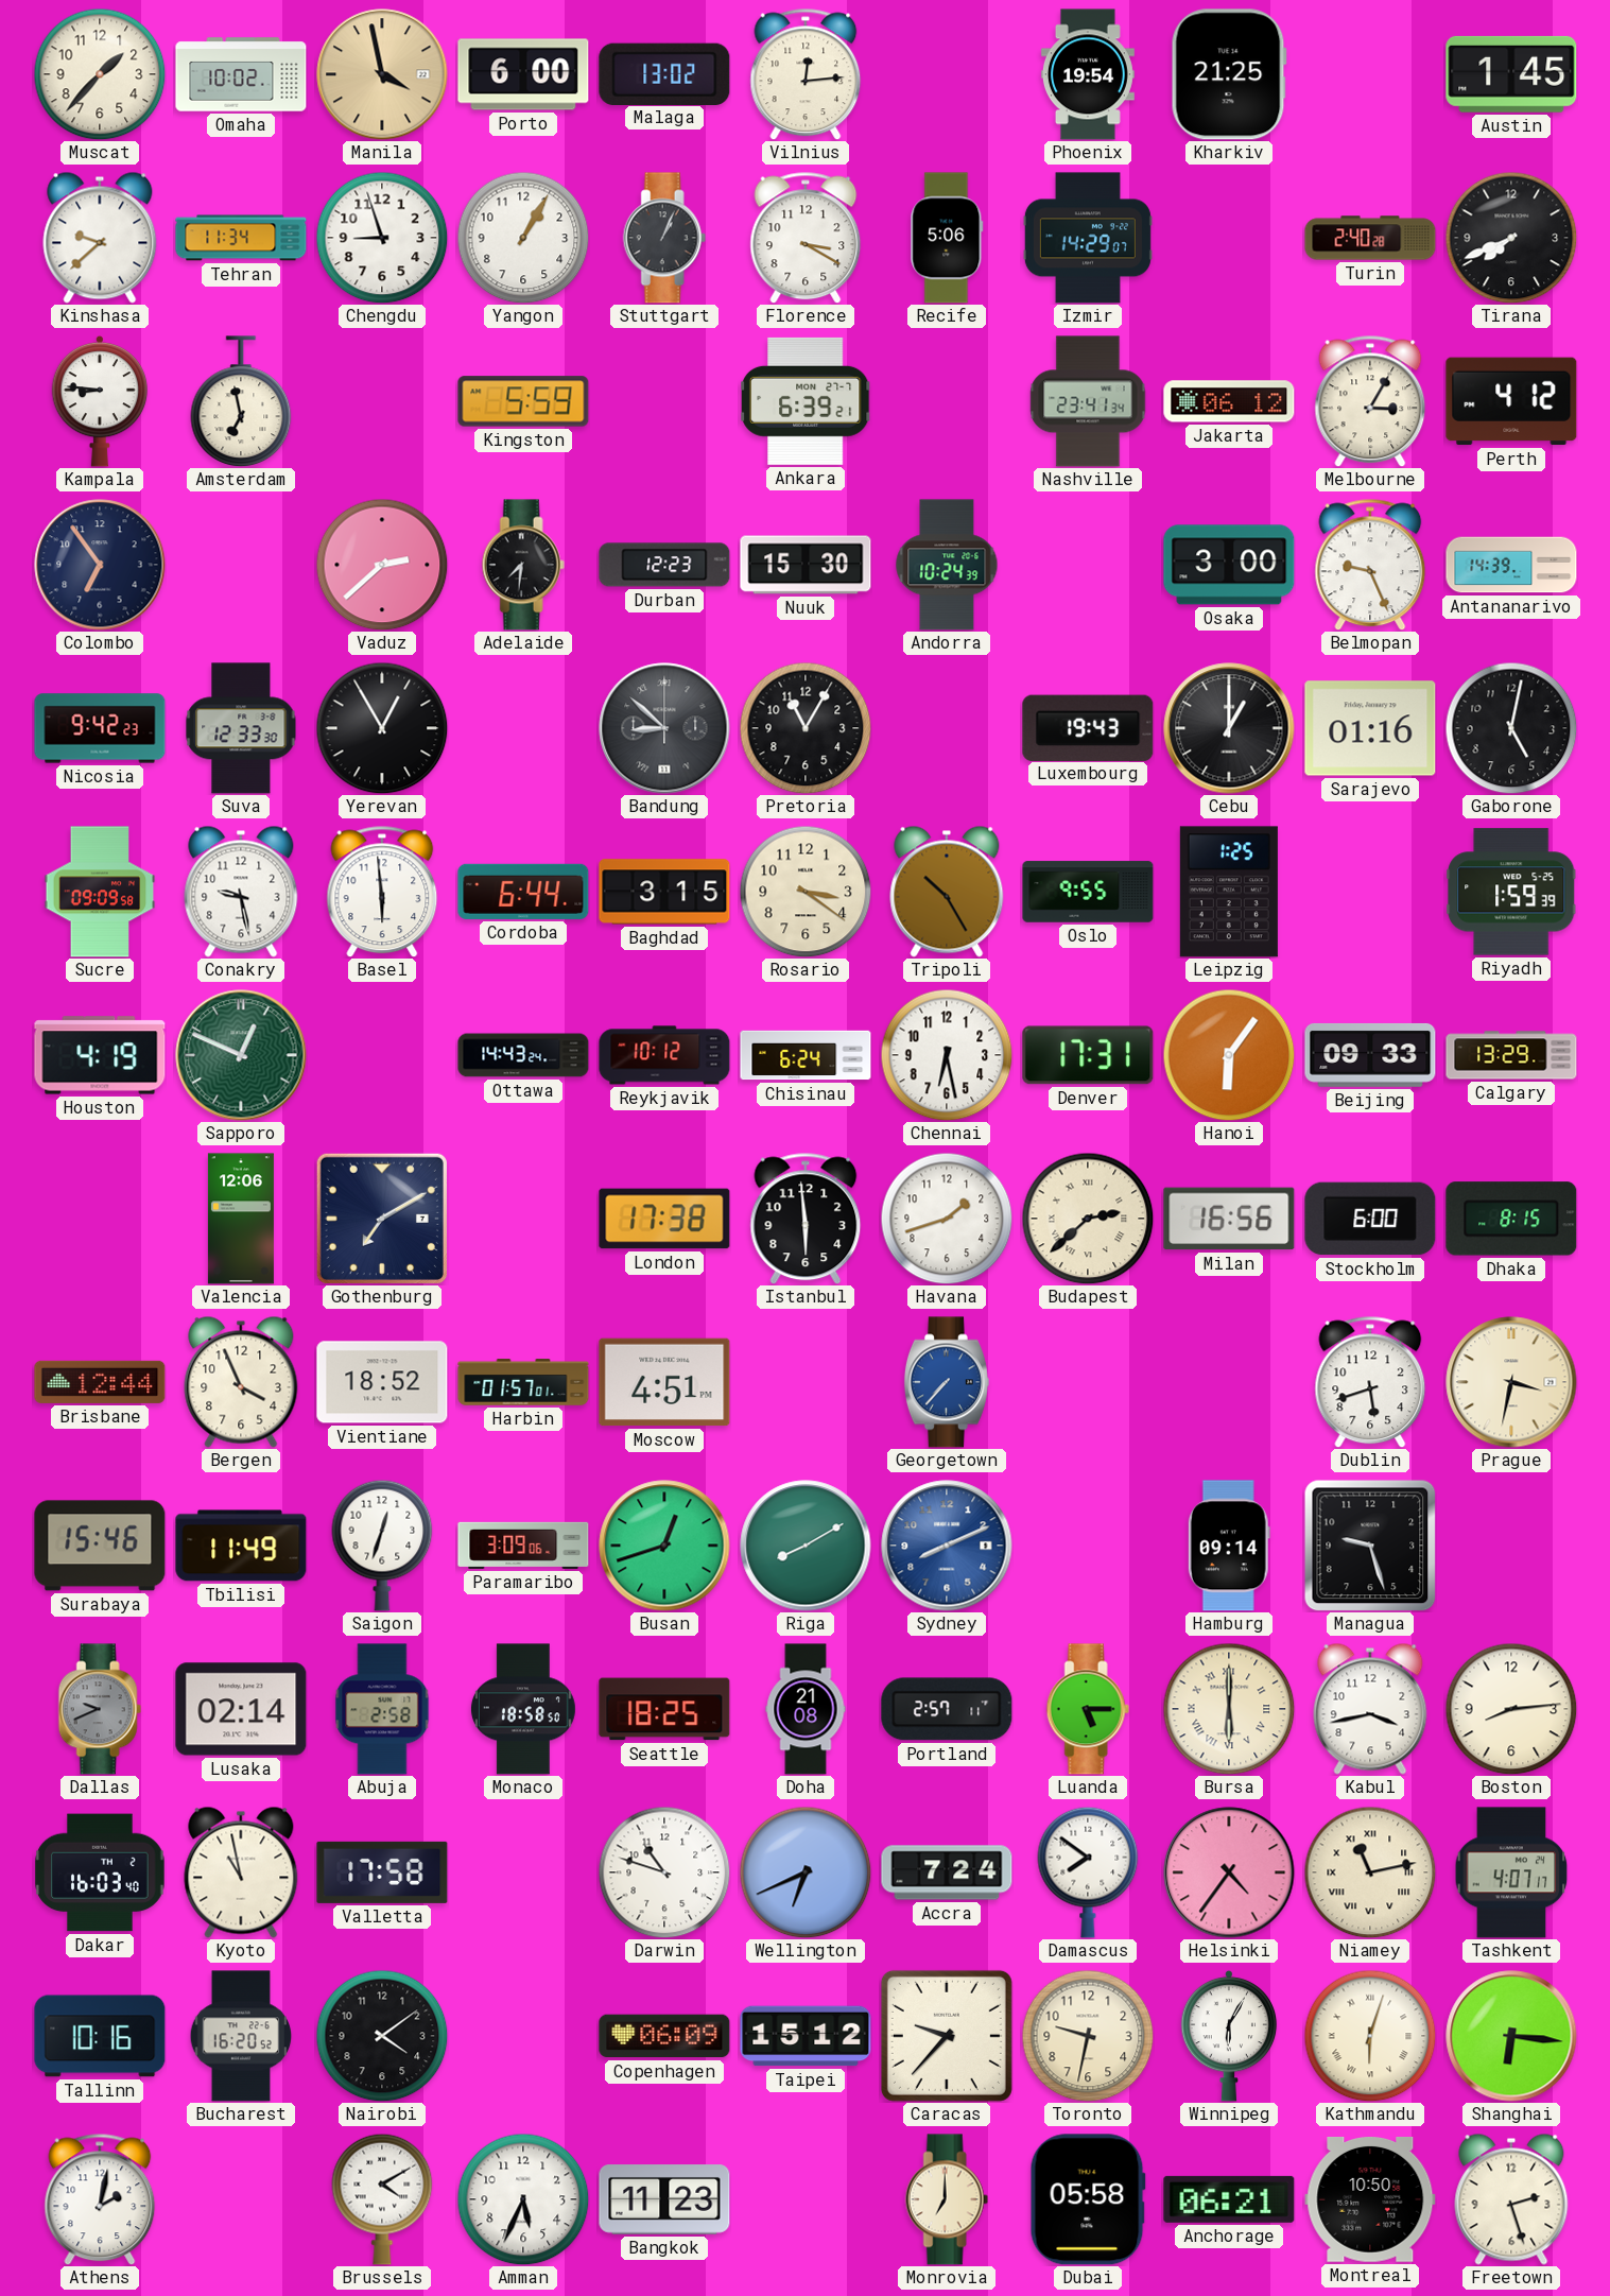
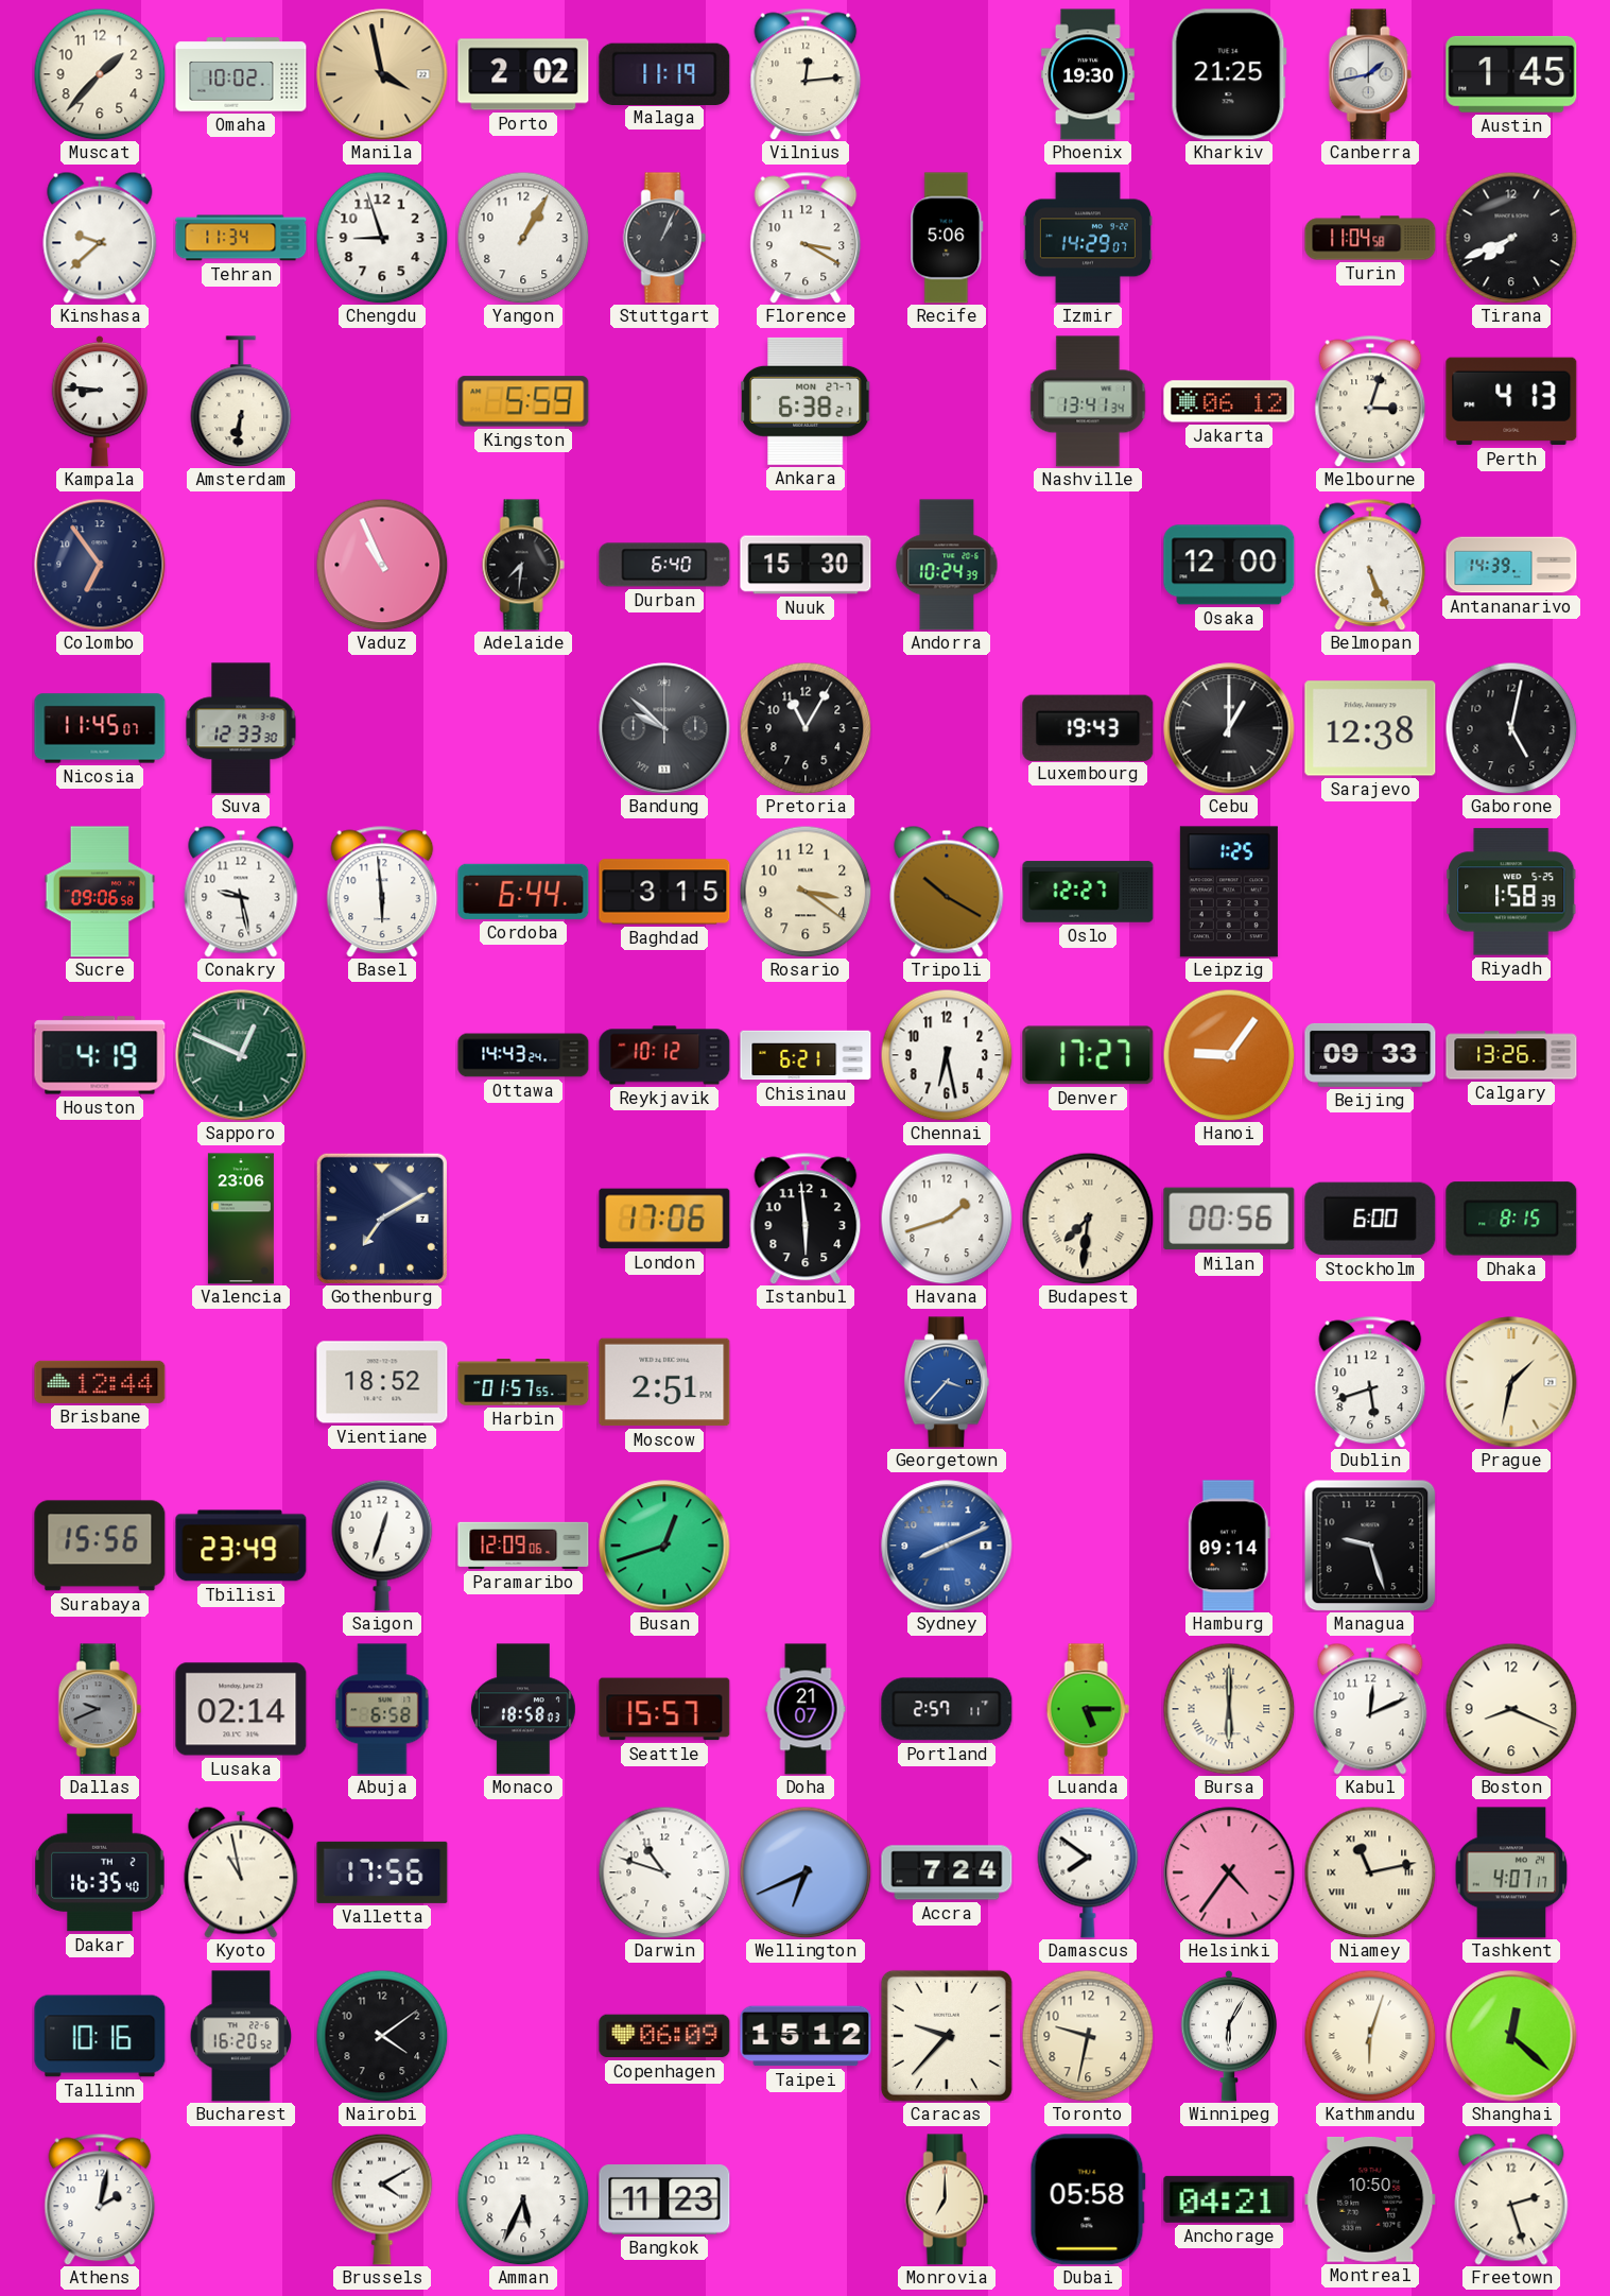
Porto: 6:00 -> 2:02
Malaga: 13:02 -> 11:19
Phoenix: 19:54 -> 19:30
Canberra: none -> 1:43
Turin: 2:40 -> 11:04
Amsterdam: 6:58 -> 6:31
Ankara: 6:39 -> 6:38
Nashville: 23:41 -> 13:41
Melbourne: 3:05 -> 3:03
Perth: 4:12 -> 4:13
Vaduz: 2:38 -> 10:56
Durban: 12:23 -> 6:40
Osaka: 3:00 -> 12:00
Belmopan: 9:26 -> 5:26
Nicosia: 9:42 -> 11:45
Yerevan: 12:55 -> none
Bandung: 8:52 -> 9:52
Sarajevo: 01:16 -> 12:38
Sucre: 09:09 -> 09:06
Tripoli: 10:25 -> 10:20
Oslo: 9:55 -> 12:27
Riyadh: 1:59 -> 1:58
Chisinau: 6:24 -> 6:21
Denver: 17:31 -> 17:27
Hanoi: 6:06 -> 9:06
Calgary: 13:29 -> 13:26
Valencia: 12:06 -> 23:06
London: 17:38 -> 17:06
Budapest: 2:38 -> 7:31
Milan: 16:56 -> 00:56
Bergen: 3:56 -> none
Harbin: 01:57:01 -> 01:57:55
Moscow: 4:51 -> 2:51
Georgetown: 7:37 -> 3:37
Prague: 3:32 -> 1:32
Surabaya: 15:46 -> 15:56
Tbilisi: 11:49 -> 23:49
Paramaribo: 3:09 -> 12:09
Riga: 8:10 -> none
Abuja: 2:58 -> 6:58
Monaco: 18:58:50 -> 18:58:03
Seattle: 18:25 -> 15:57
Doha: 21:08 -> 21:07
Kabul: 3:43 -> 12:11
Boston: 8:14 -> 8:19
Dakar: 16:03 -> 16:35
Valletta: 17:58 -> 17:56
Shanghai: 6:16 -> 12:22
Anchorage: 06:21 -> 04:21
